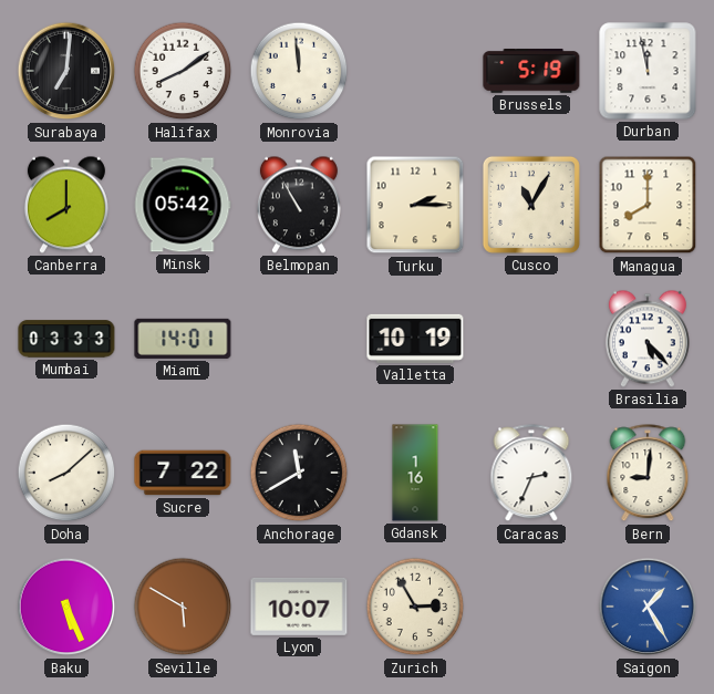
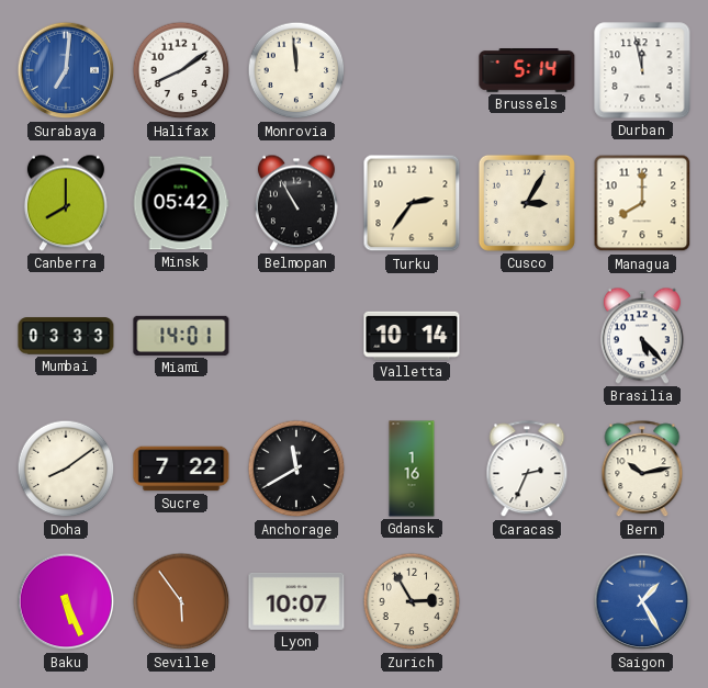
Surabaya dial: black -> blue
Brussels: 5:19 -> 5:14
Turku: 2:15 -> 2:36
Cusco: 11:05 -> 3:05
Valletta: 10:19 -> 10:14
Doha: 8:08 -> 8:09
Bern: 9:01 -> 10:13
Seville: 5:50 -> 5:54
